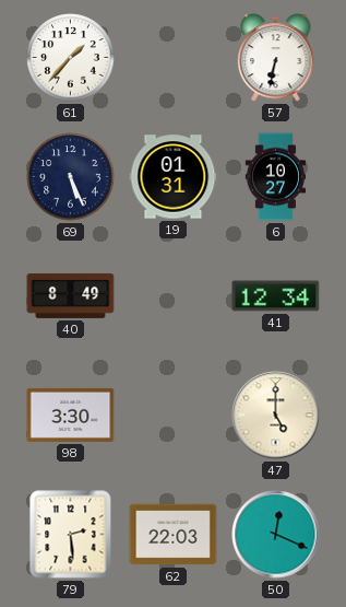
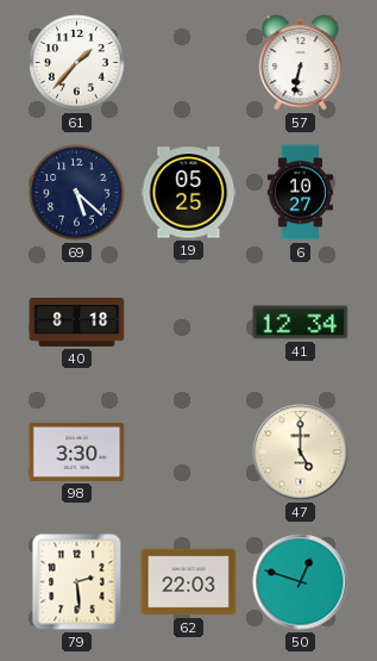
69: 5:26 -> 5:22
19: 01:31 -> 05:25
40: 8:49 -> 8:18
50: 12:19 -> 12:48
